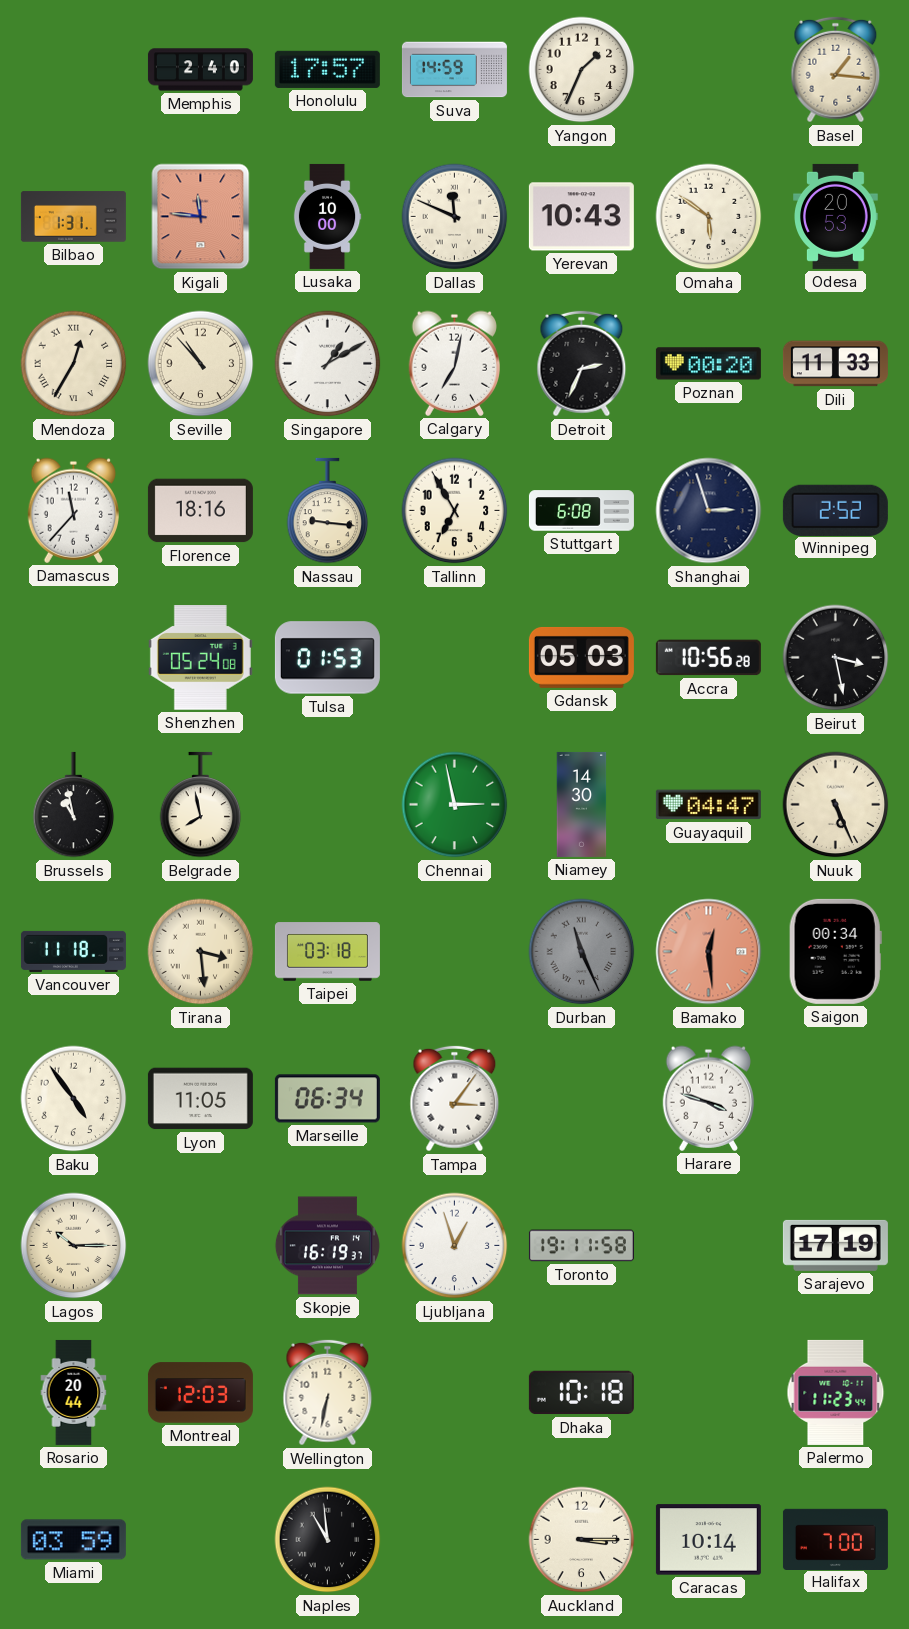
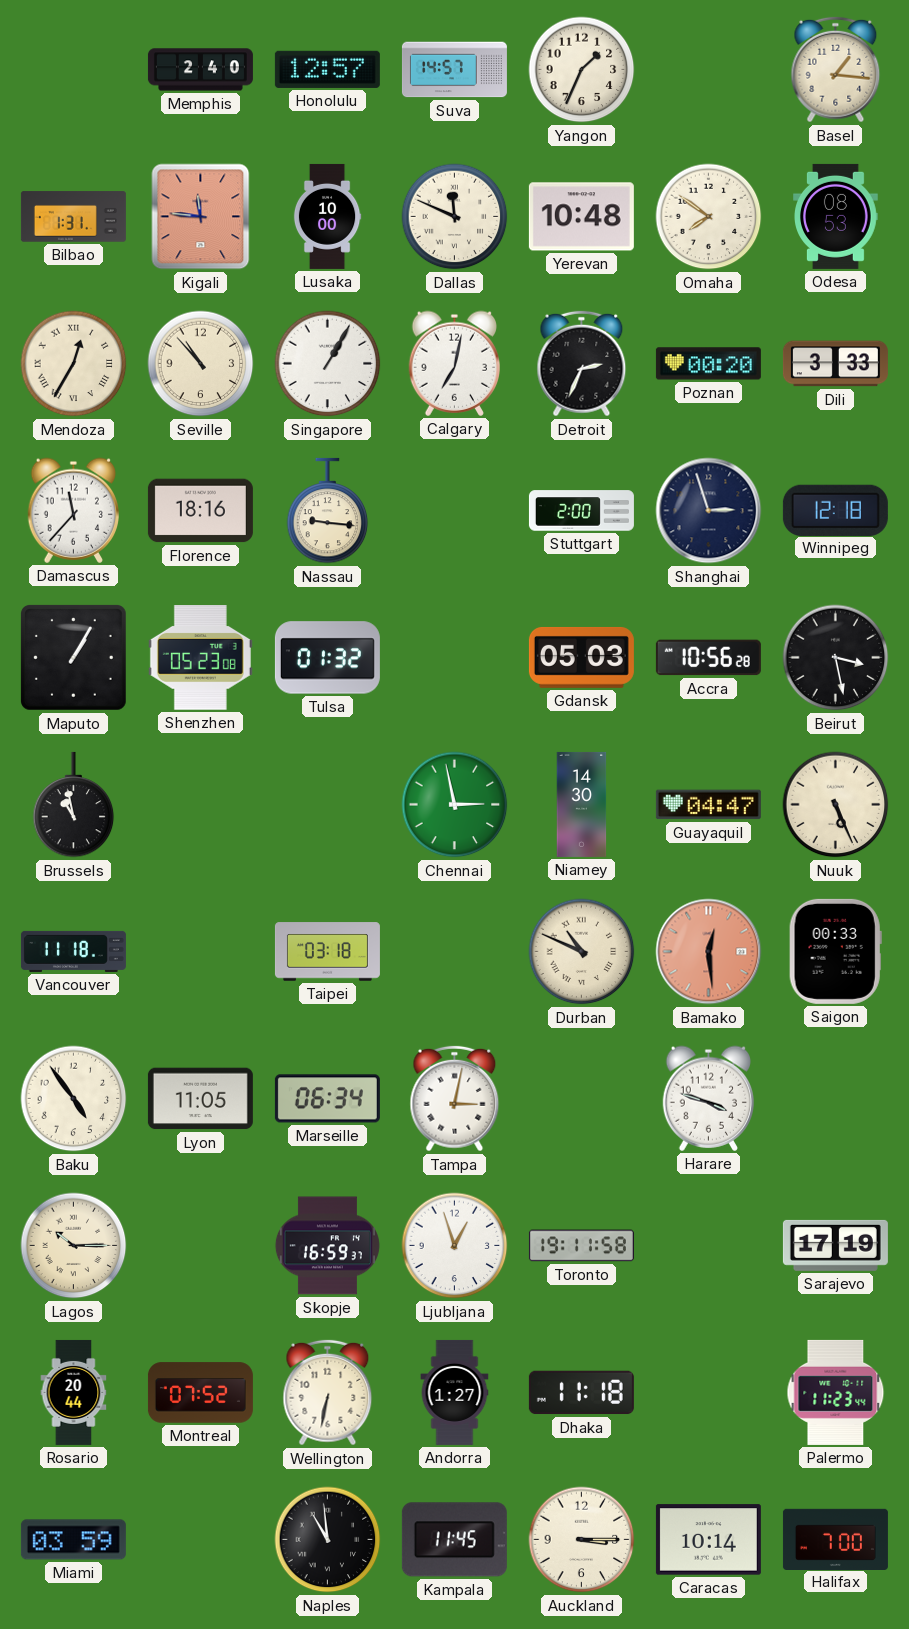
Honolulu: 17:57 -> 12:57
Suva: 14:59 -> 14:57
Yerevan: 10:43 -> 10:48
Omaha: 5:51 -> 7:51
Odesa: 20:53 -> 08:53
Singapore: 1:10 -> 1:05
Dili: 11:33 -> 3:33
Tallinn: 6:55 -> none
Stuttgart: 6:08 -> 2:00
Winnipeg: 2:52 -> 12:18
Maputo: none -> 1:05
Shenzhen: 05:24 -> 05:23
Tulsa: 01:53 -> 01:32
Belgrade: 7:58 -> none
Tirana: 3:29 -> none
Durban: 11:26 -> 10:49
Durban dial: grey -> cream
Saigon: 00:34 -> 00:33
Tampa: 3:06 -> 3:02
Skopje: 16:19 -> 16:59
Montreal: 12:03 -> 07:52
Andorra: none -> 1:27
Dhaka: 10:18 -> 11:18
Kampala: none -> 11:45
